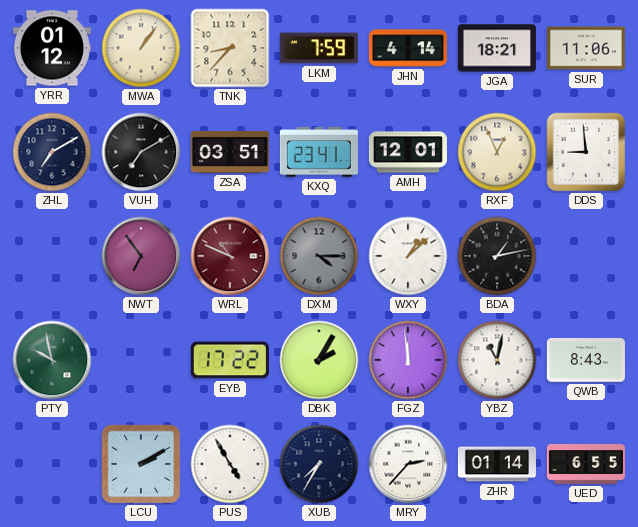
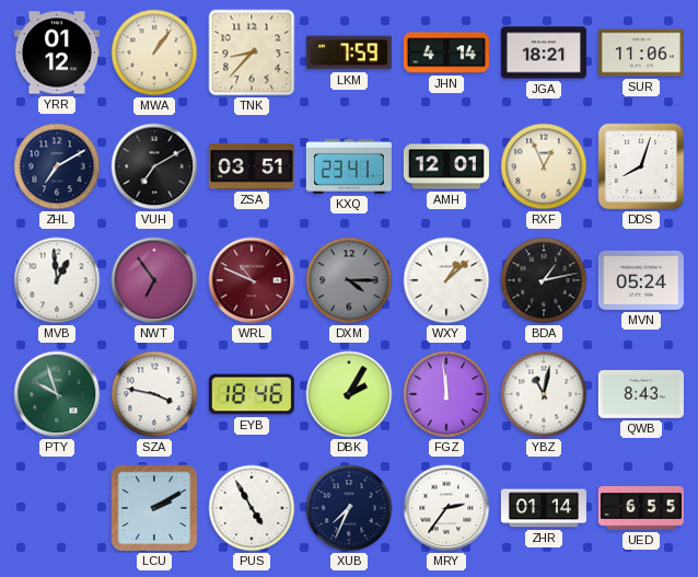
DDS: 8:59 -> 8:03
MVB: none -> 12:59
MVN: none -> 05:24
PTY: 9:58 -> 9:57
SZA: none -> 3:47
EYB: 17:22 -> 18:46
XUB: 7:35 -> 7:34
MRY: 2:37 -> 2:36
